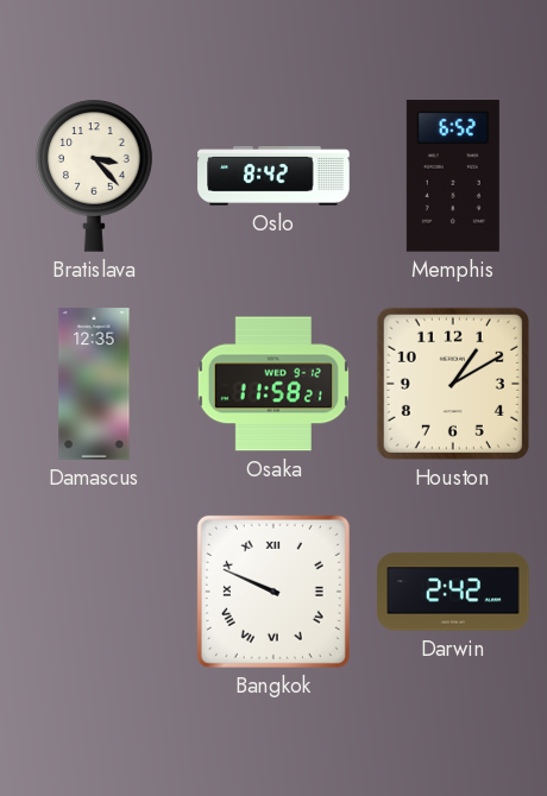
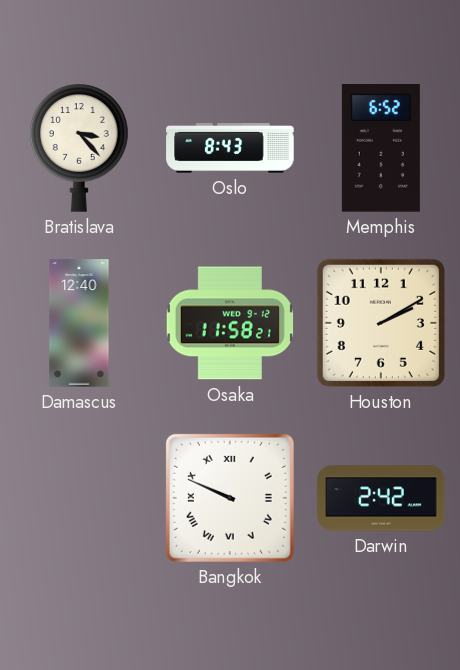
Oslo: 8:42 -> 8:43
Damascus: 12:35 -> 12:40
Houston: 1:10 -> 2:10
